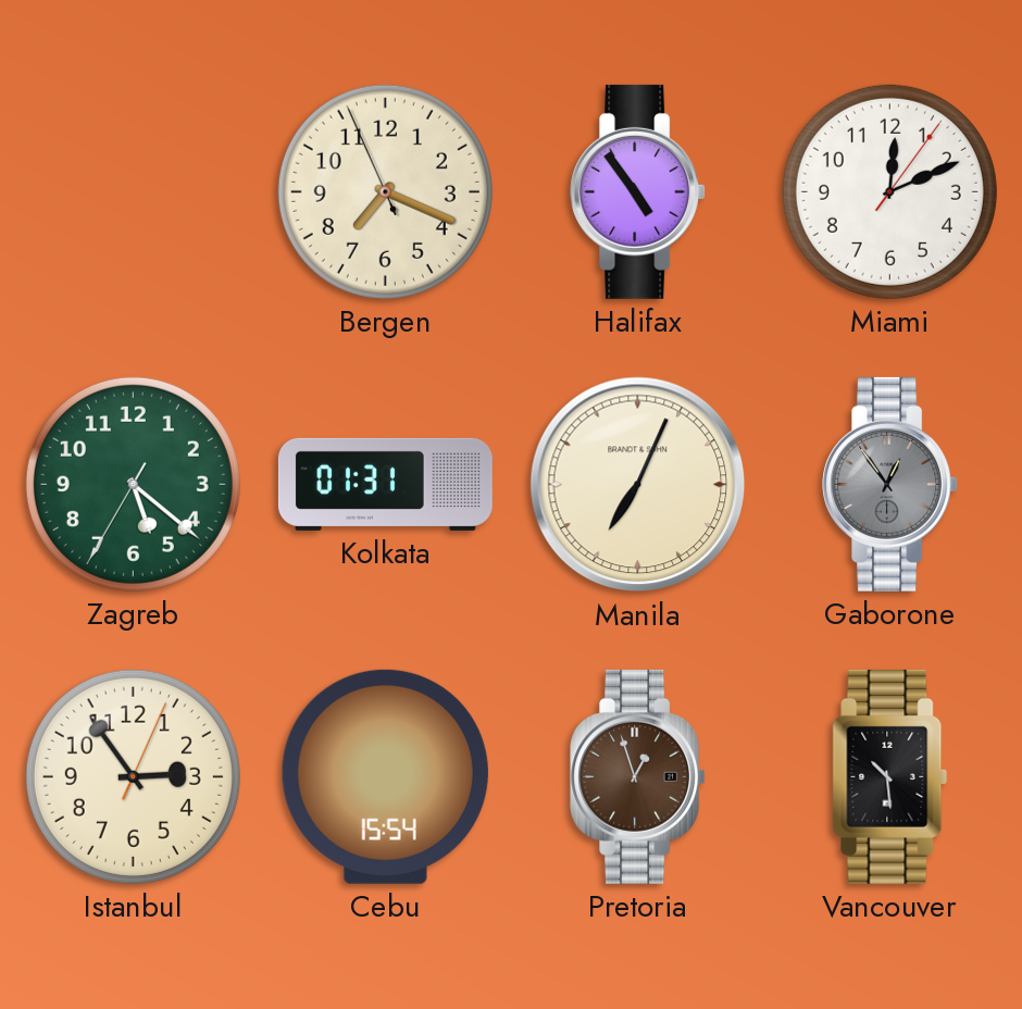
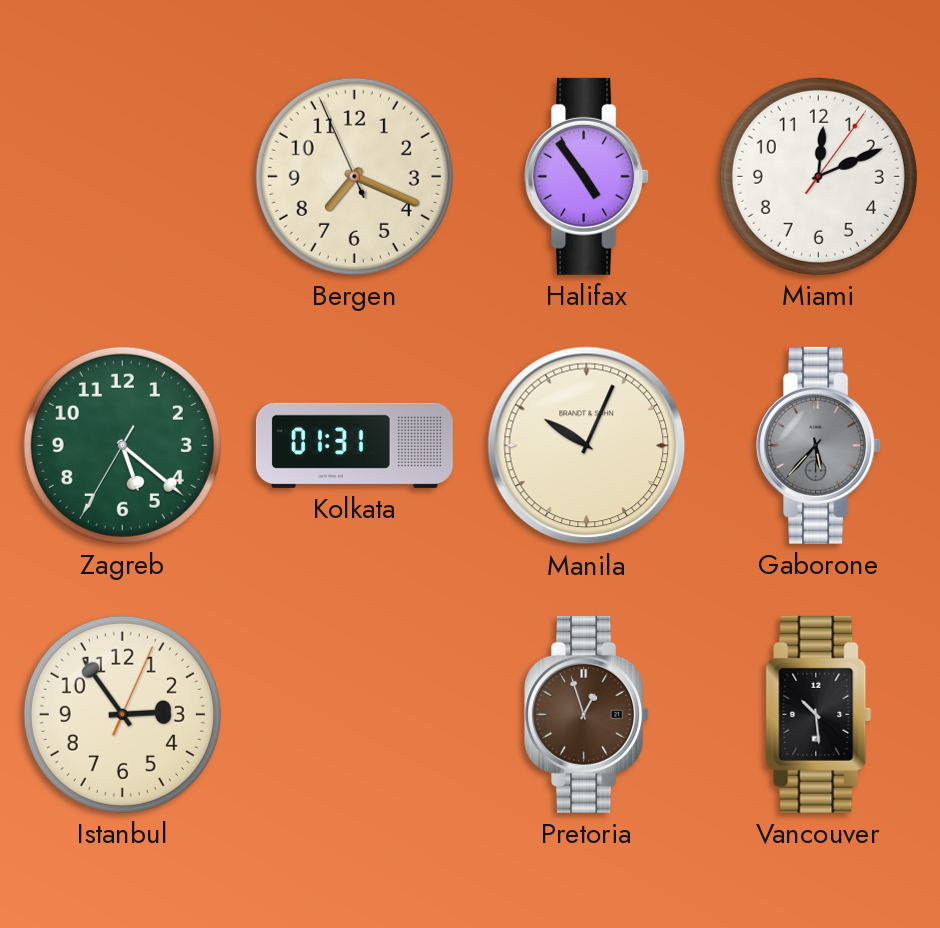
Manila: 7:04 -> 10:04
Gaborone: 12:54 -> 5:37
Cebu: 15:54 -> none
